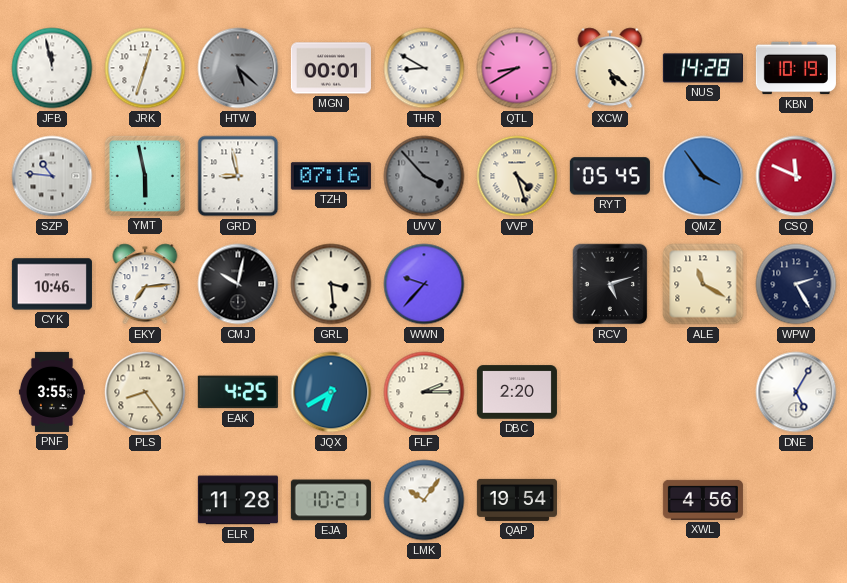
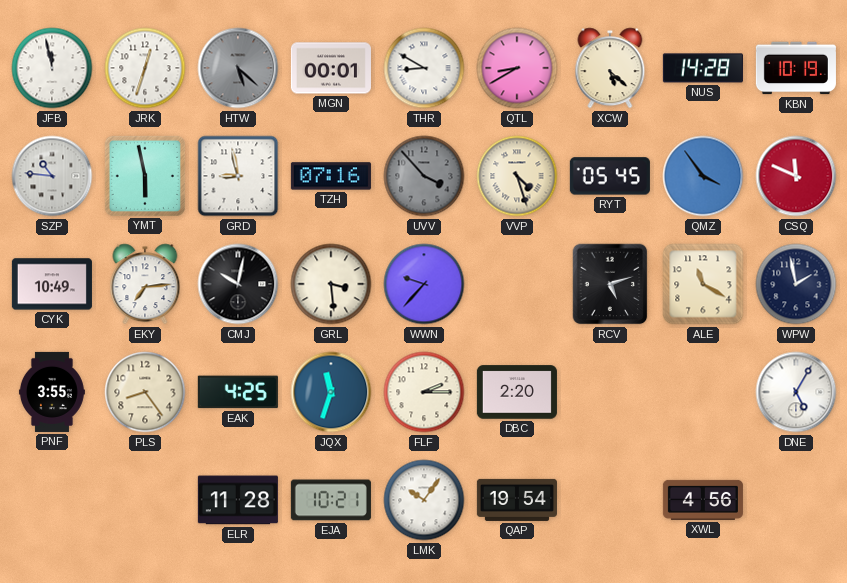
CYK: 10:46 -> 10:49
WPW: 2:25 -> 1:58
JQX: 6:40 -> 11:33
